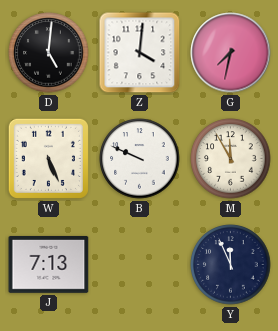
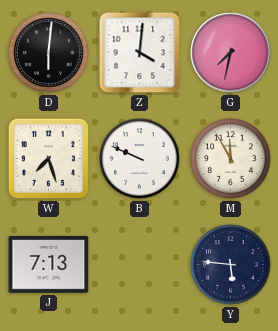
D: 5:01 -> 6:01
W: 5:26 -> 7:27
Y: 11:56 -> 5:46
